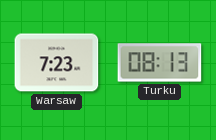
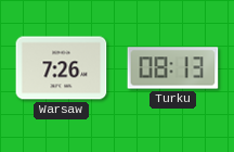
Warsaw: 7:23 -> 7:26
